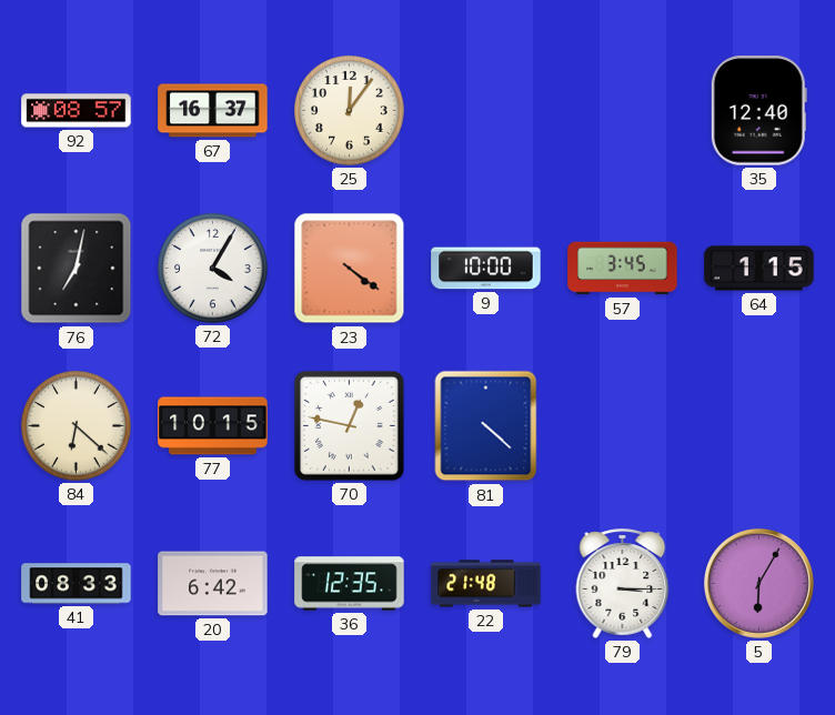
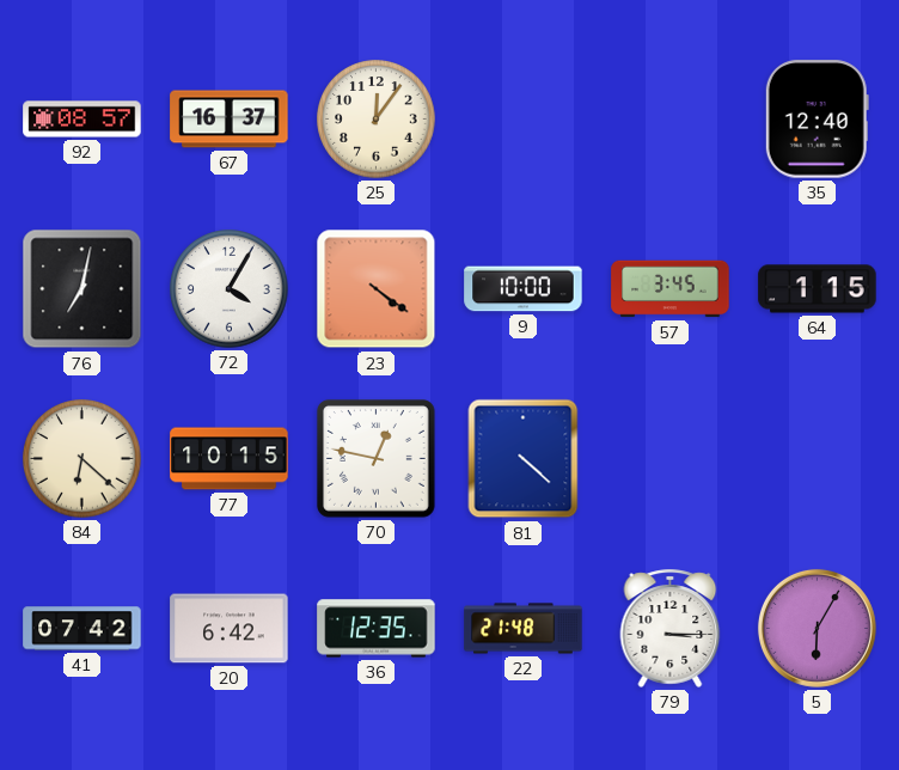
41: 08:33 -> 07:42
